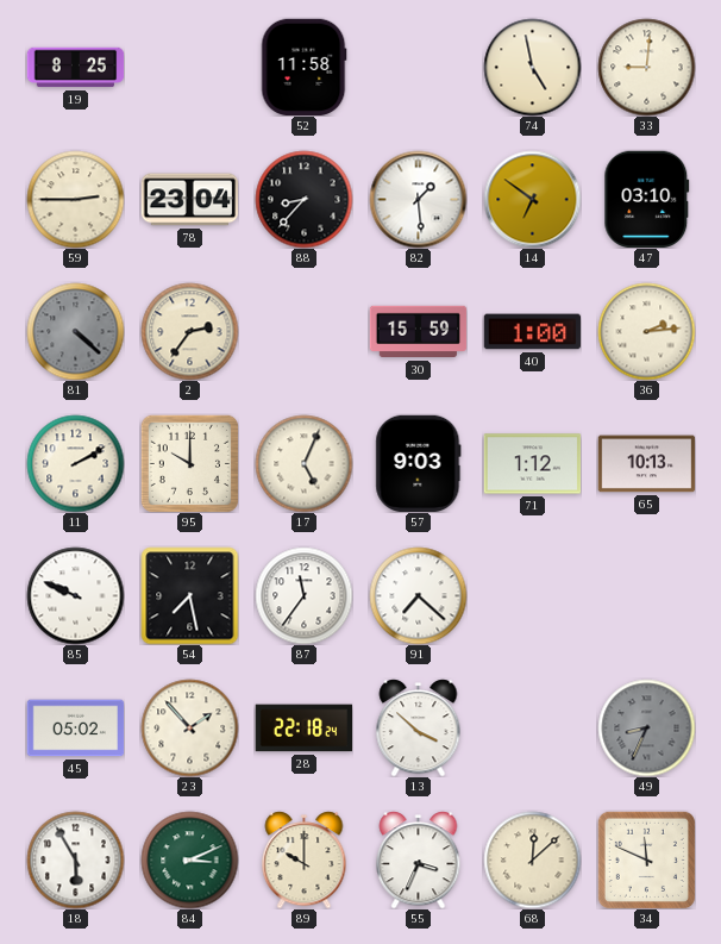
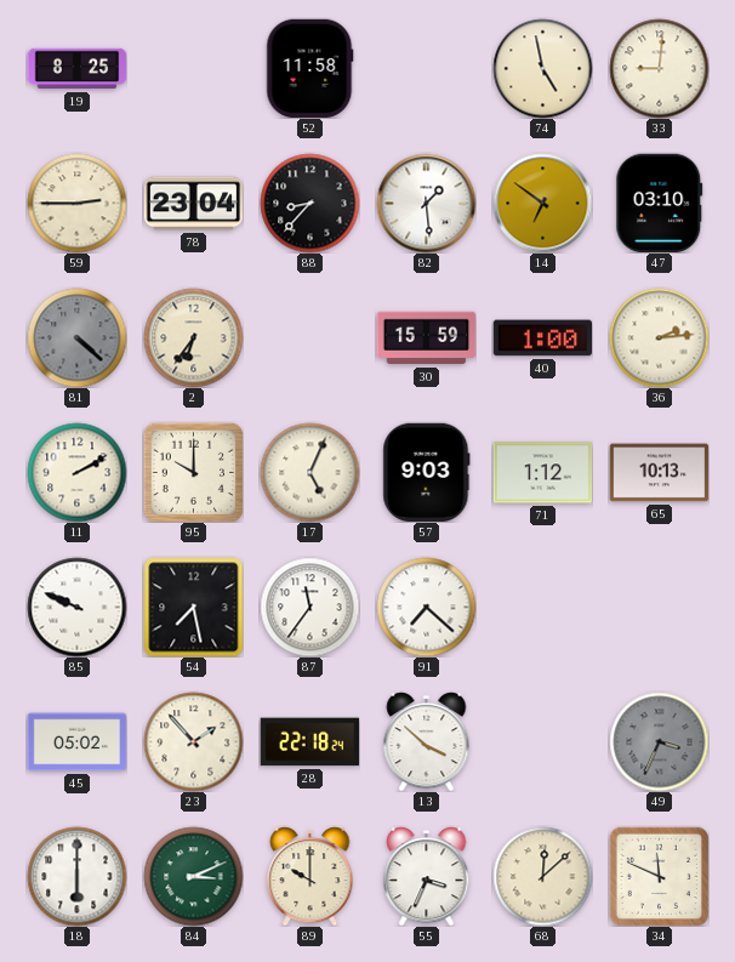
2: 2:36 -> 6:36
49: 8:34 -> 3:34
18: 5:55 -> 6:00
